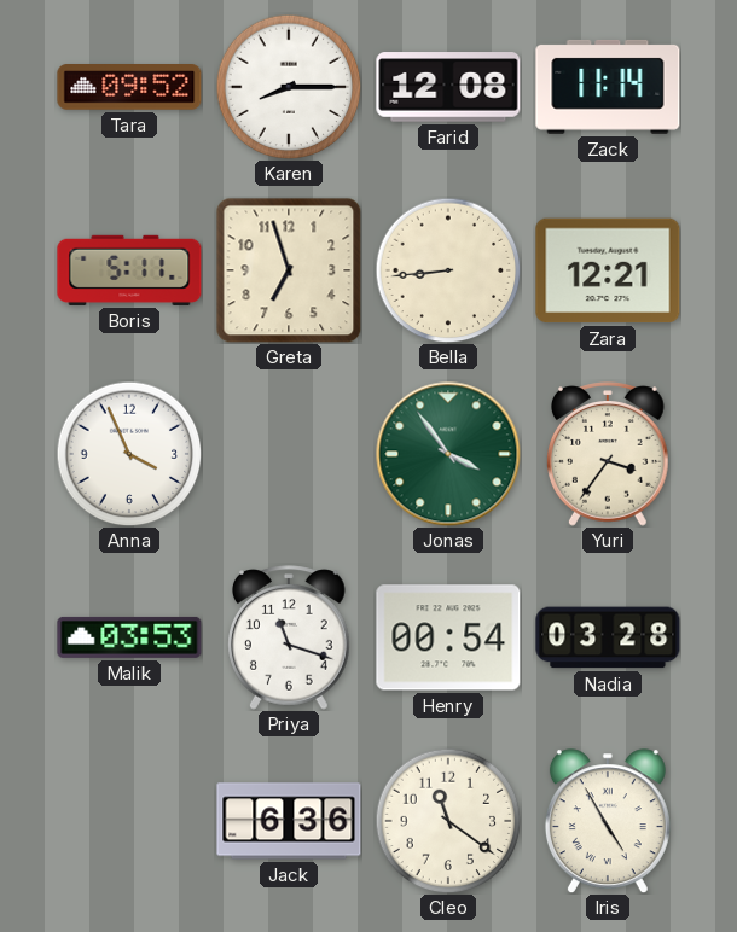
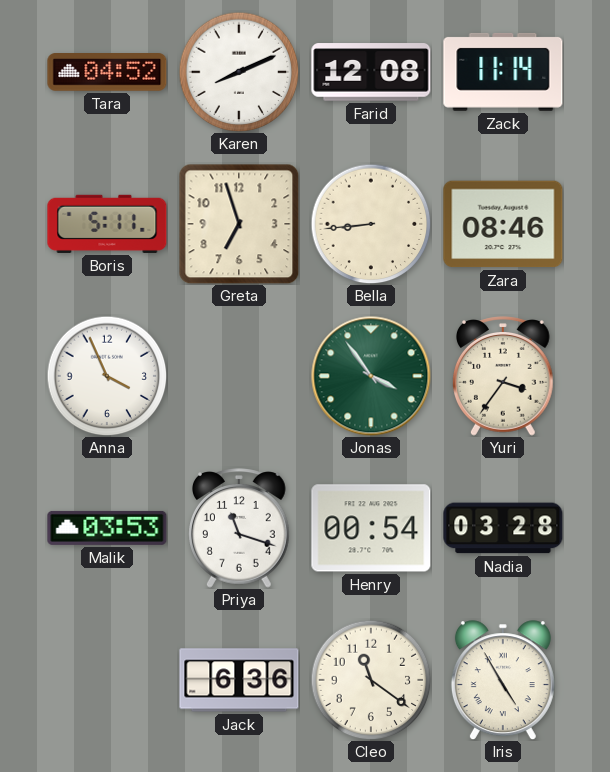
Tara: 09:52 -> 04:52
Karen: 8:15 -> 8:11
Zara: 12:21 -> 08:46
